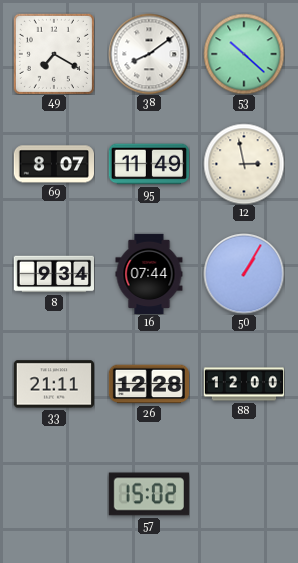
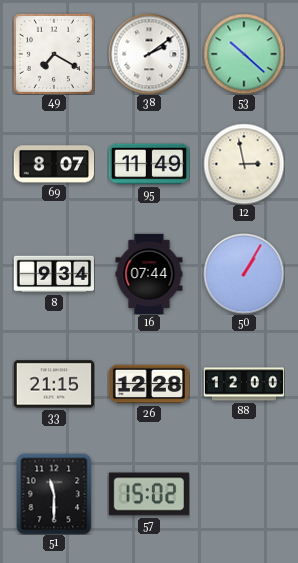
38: 8:09 -> 2:09
33: 21:11 -> 21:15
51: none -> 11:30
